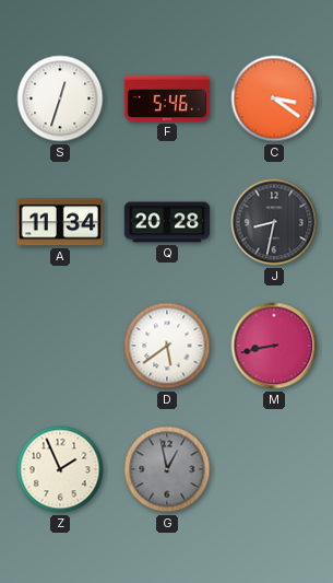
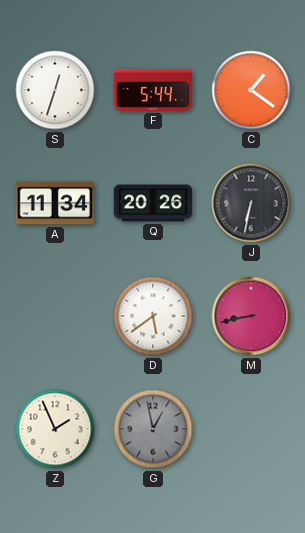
F: 5:46 -> 5:44
C: 3:21 -> 1:21
Q: 20:28 -> 20:26
J: 8:32 -> 6:32
